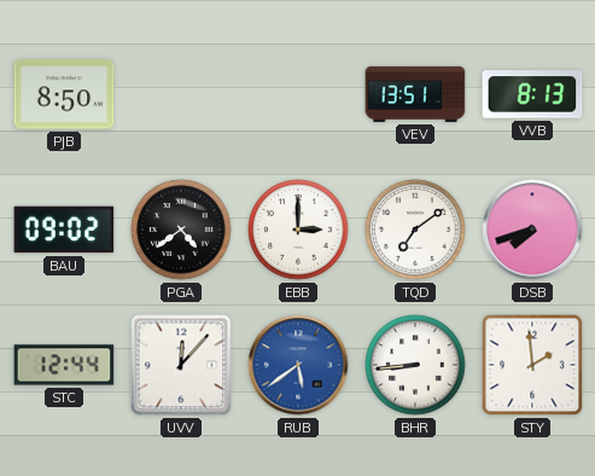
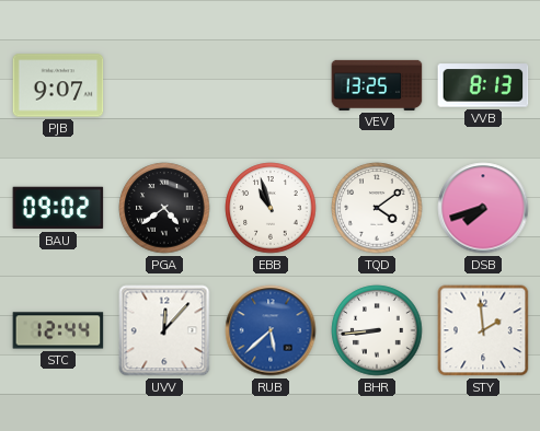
PJB: 8:50 -> 9:07
VEV: 13:51 -> 13:25
EBB: 3:00 -> 10:57
TQD: 7:09 -> 4:09
RUB: 5:39 -> 5:38
